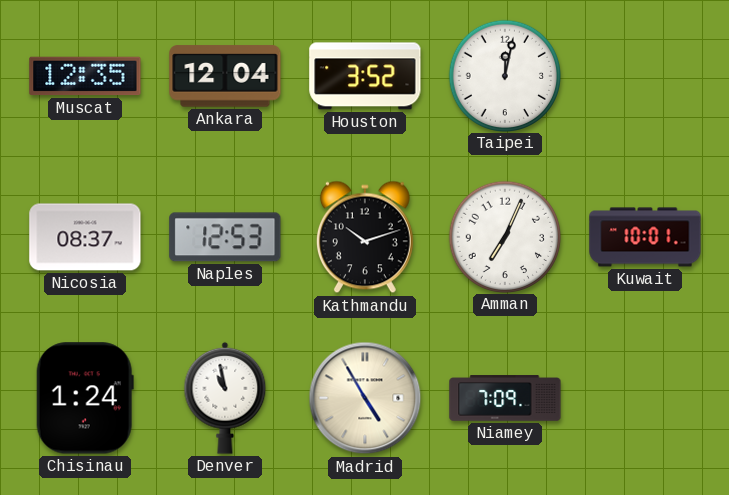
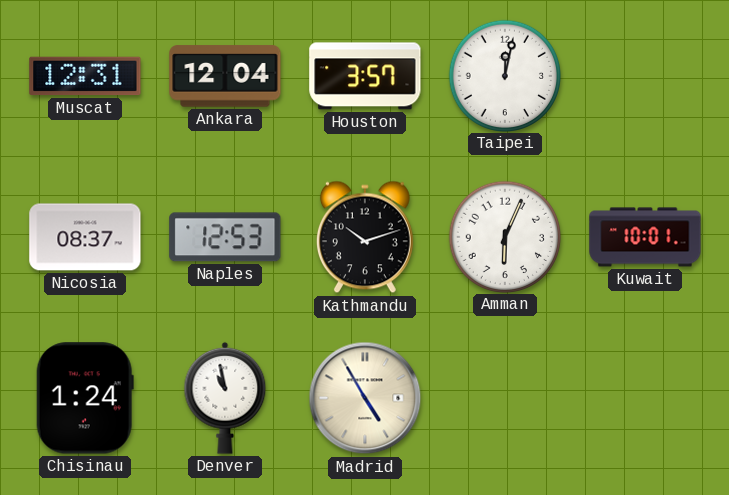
Muscat: 12:35 -> 12:31
Houston: 3:52 -> 3:57
Amman: 7:04 -> 6:04
Niamey: 7:09 -> none
